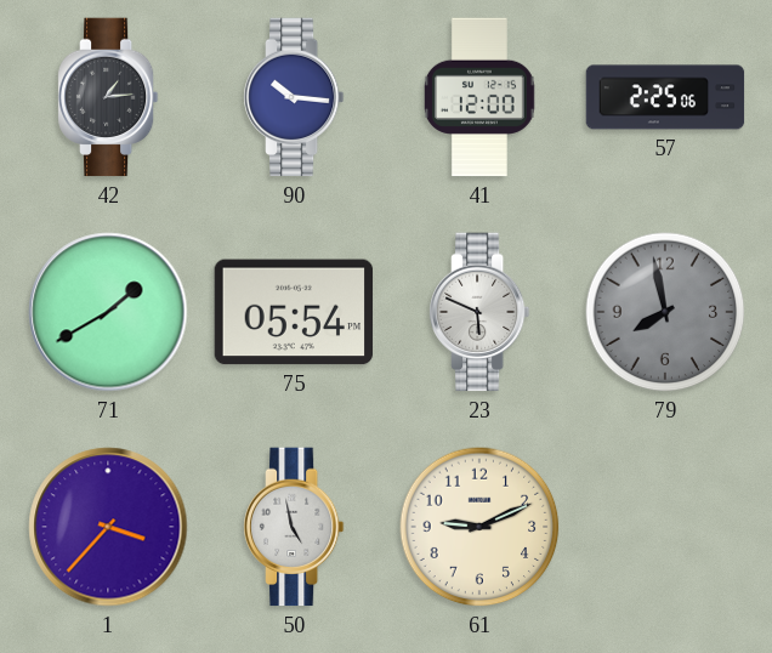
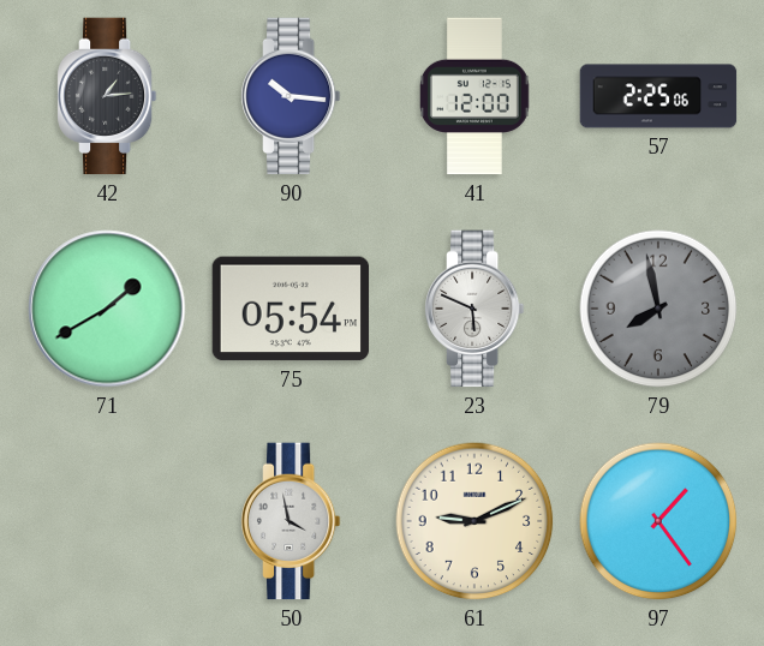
1: 3:37 -> none
50: 4:58 -> 3:58
97: none -> 1:24
